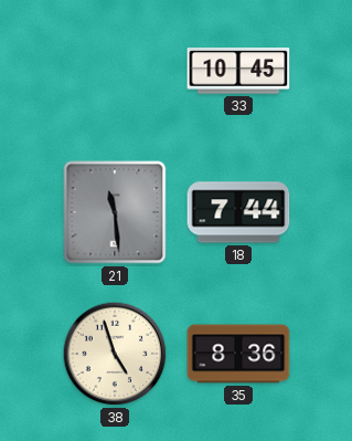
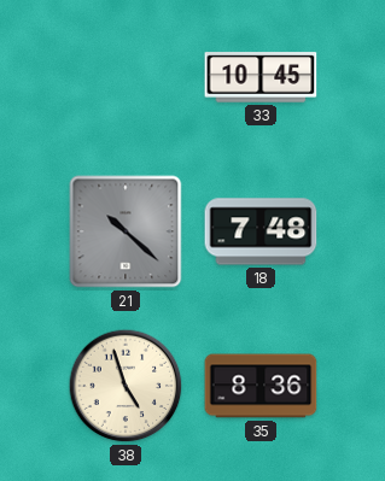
21: 11:29 -> 10:22
18: 7:44 -> 7:48
